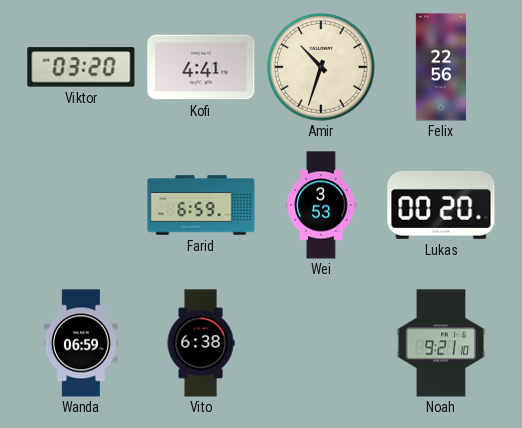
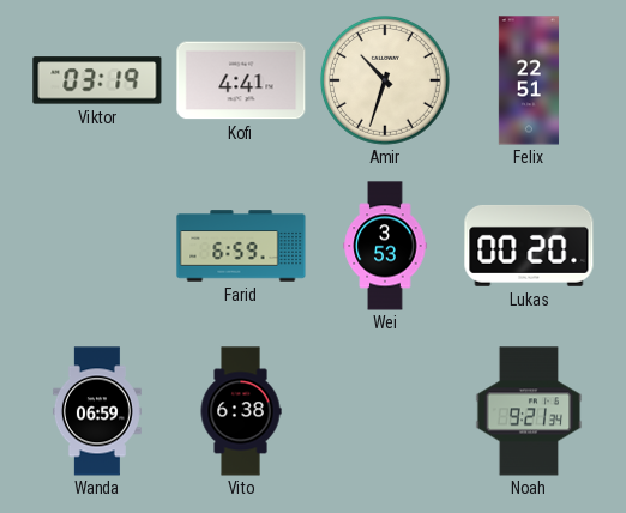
Viktor: 03:20 -> 03:19
Felix: 22:56 -> 22:51
Noah: 9:21:10 -> 9:21:34
